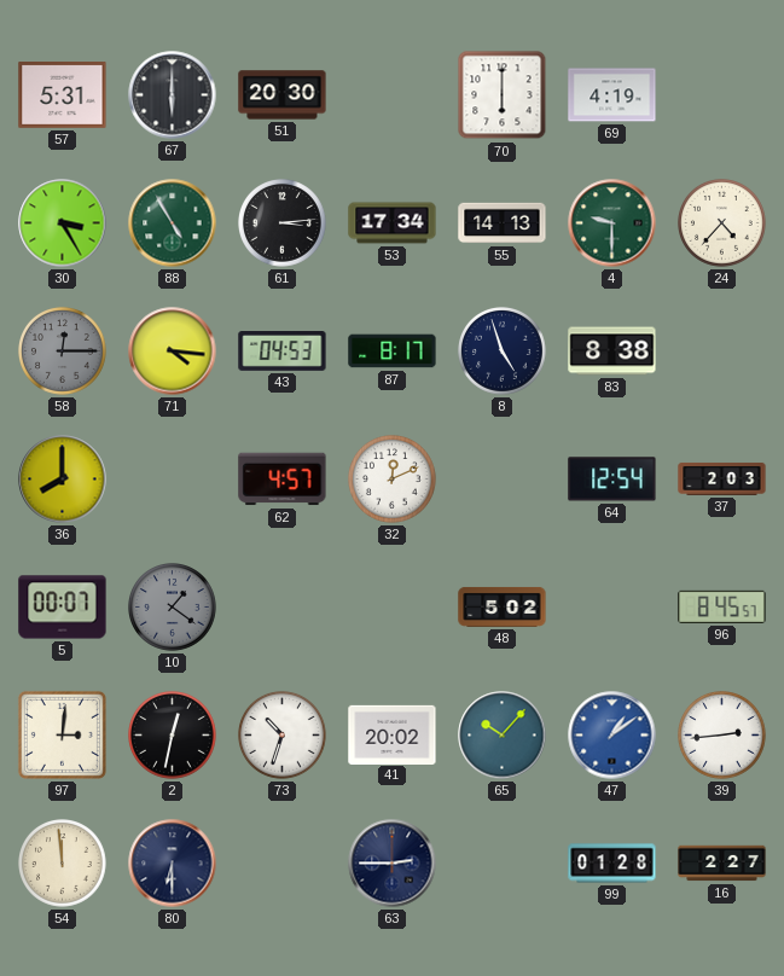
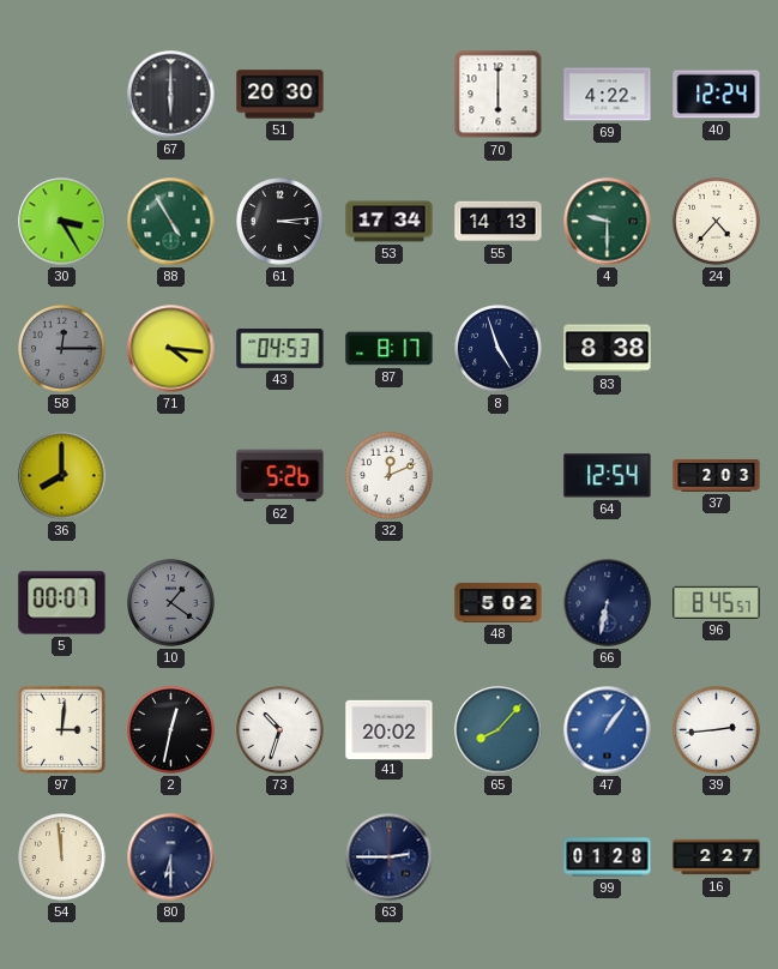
57: 5:31 -> none
69: 4:19 -> 4:22
40: none -> 12:24
62: 4:57 -> 5:26
66: none -> 6:32
65: 10:07 -> 8:07
47: 1:09 -> 1:06
